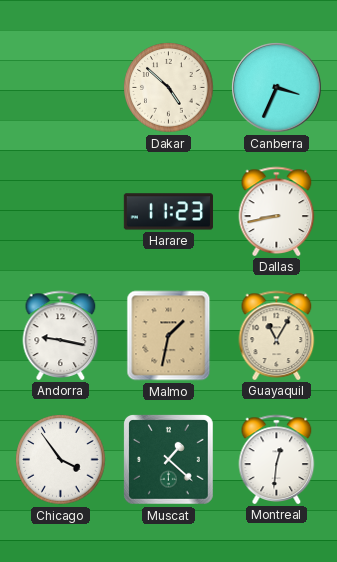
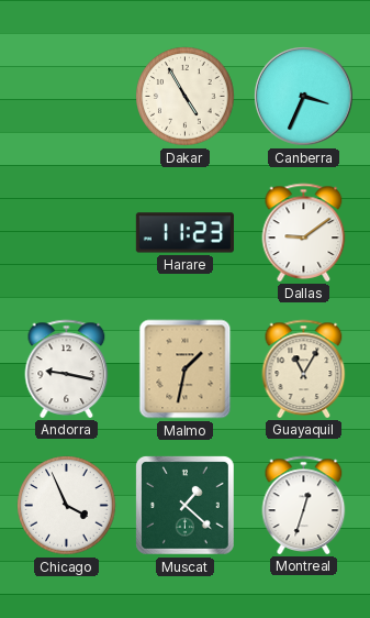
Dakar: 4:52 -> 4:55
Dallas: 8:43 -> 9:09
Chicago: 3:54 -> 3:56
Montreal: 12:31 -> 12:33
